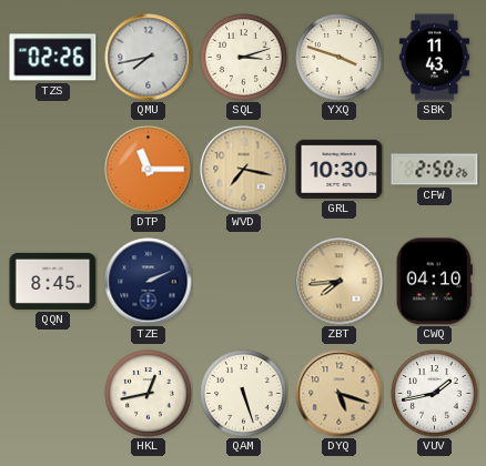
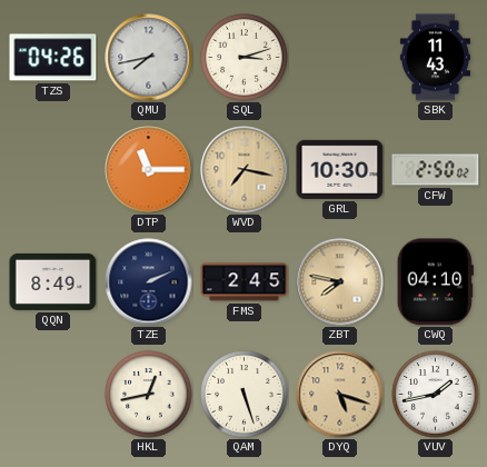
TZS: 02:26 -> 04:26
YXQ: 3:48 -> none
CFW: 2:50:26 -> 2:50:02
QQN: 8:45 -> 8:49
FMS: none -> 2:45
ZBT: 7:44 -> 7:47
